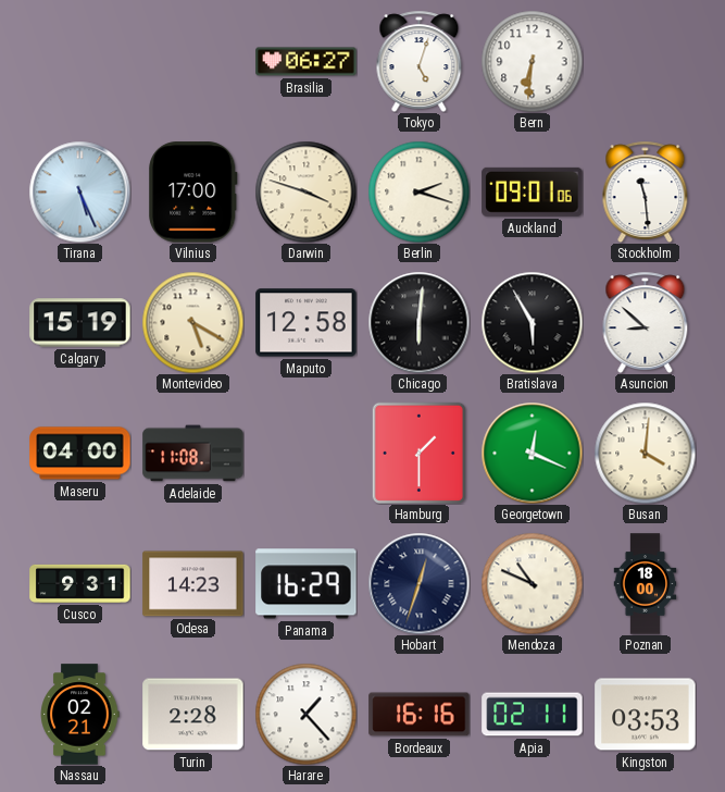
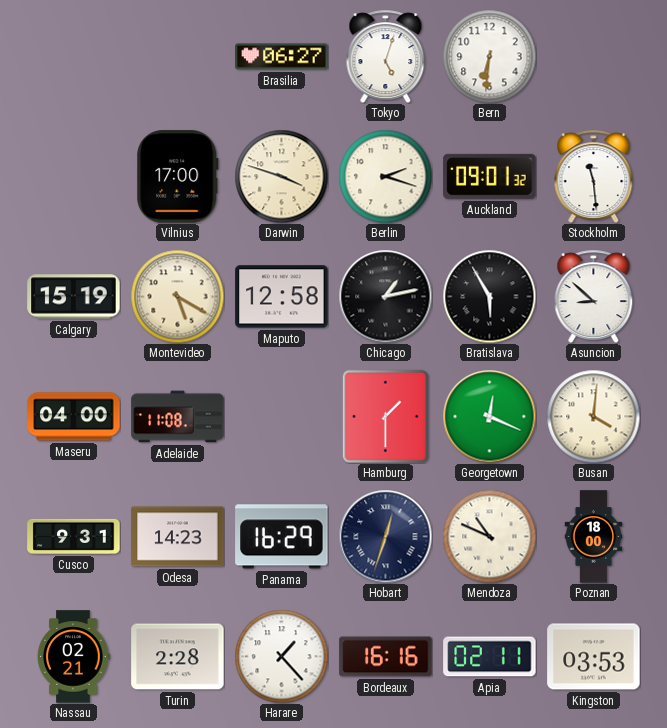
Tirana: 5:26 -> none
Auckland: 09:01:06 -> 09:01:32
Chicago: 6:01 -> 1:13
